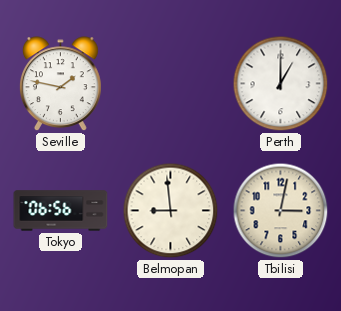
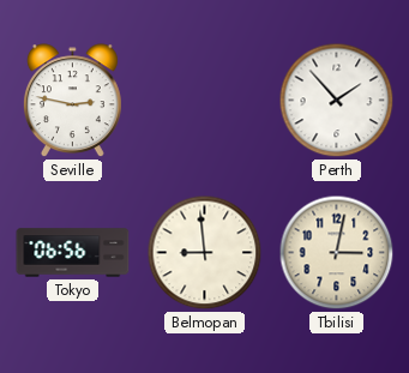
Seville: 1:47 -> 2:47
Perth: 1:00 -> 1:53
